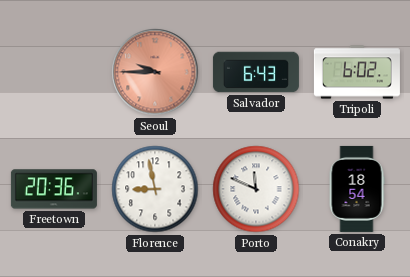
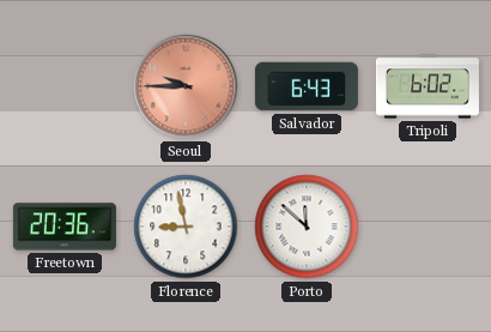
Porto: 11:49 -> 11:52
Conakry: 18:54 -> none
